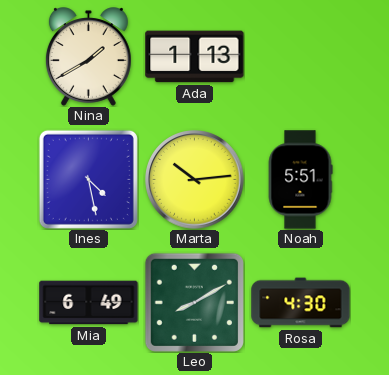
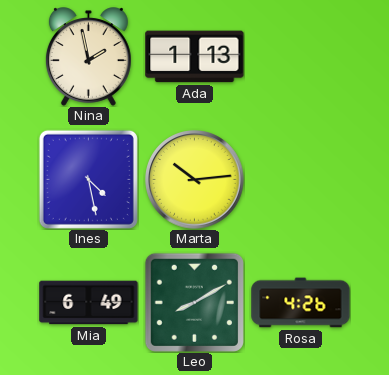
Nina: 1:40 -> 1:58
Noah: 5:51 -> none
Rosa: 4:30 -> 4:26
